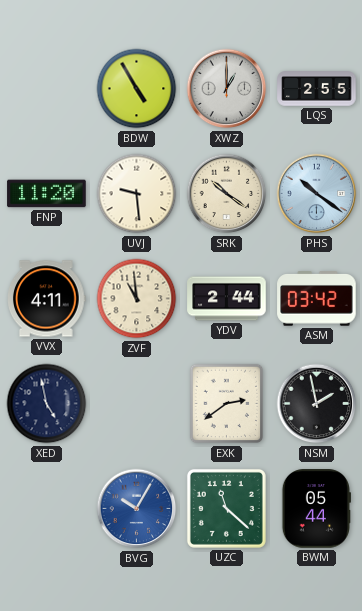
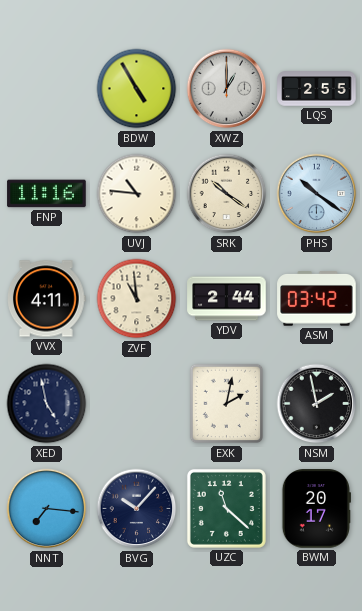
FNP: 11:20 -> 11:16
UVJ: 9:29 -> 10:46
EXK: 2:39 -> 2:02
NNT: none -> 7:16
BVG: 10:05 -> 10:07
BVG dial: blue -> navy
BWM: 05:44 -> 20:17
